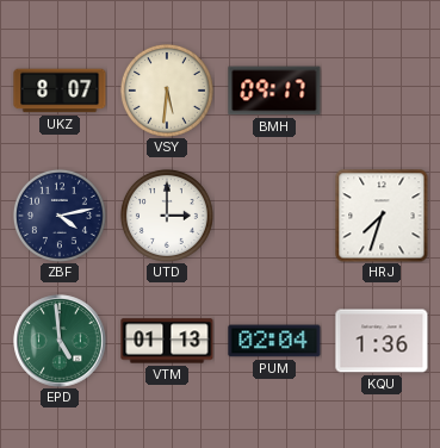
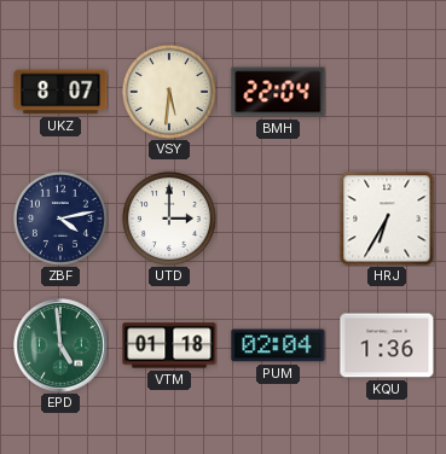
BMH: 09:17 -> 22:04
HRJ: 7:33 -> 6:35
VTM: 01:13 -> 01:18
